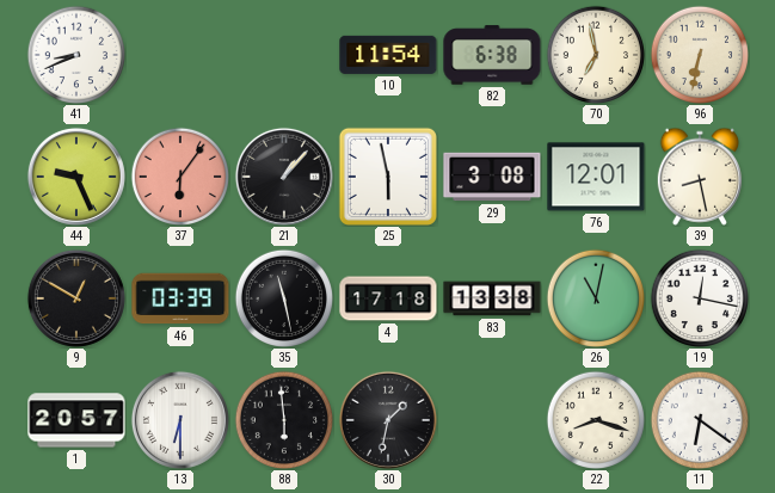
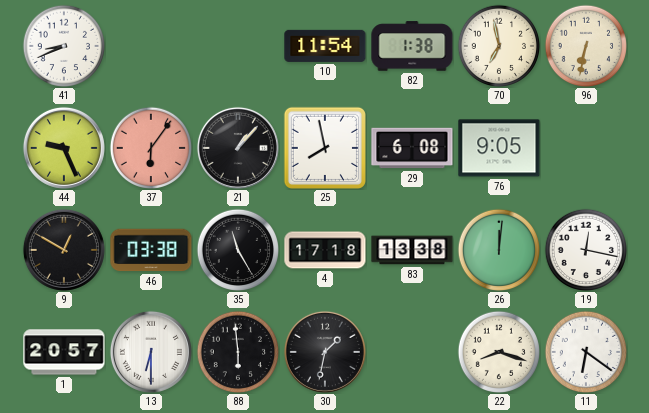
82: 6:38 -> 1:38
25: 5:58 -> 7:58
29: 3:08 -> 6:08
76: 12:01 -> 9:05
39: 8:28 -> none
46: 03:39 -> 03:38
35: 11:28 -> 11:25
26: 11:02 -> 12:01
